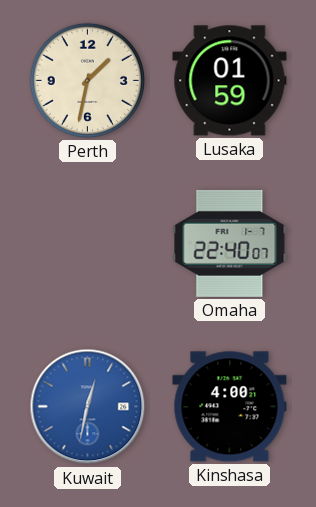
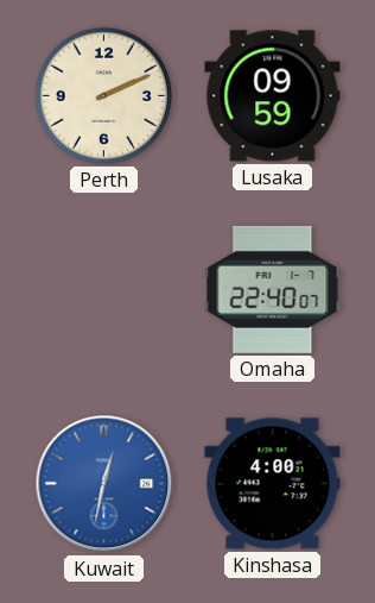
Perth: 1:32 -> 2:11
Lusaka: 01:59 -> 09:59
